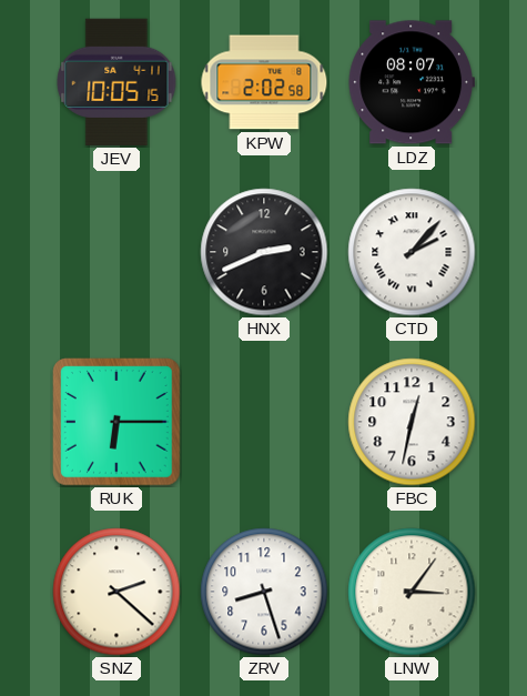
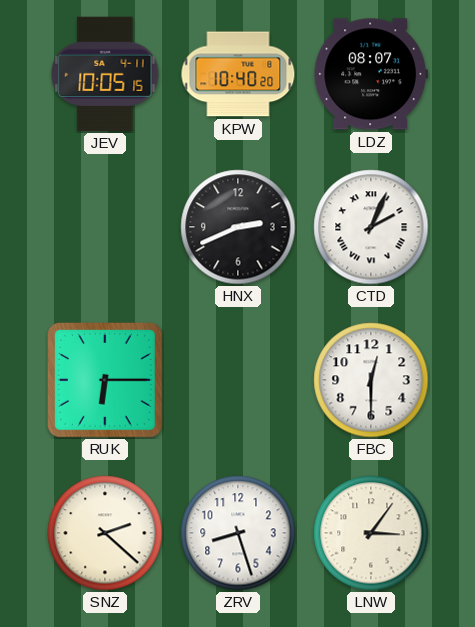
KPW: 2:02 -> 10:40
CTD: 2:07 -> 2:04
FBC: 12:32 -> 12:30
